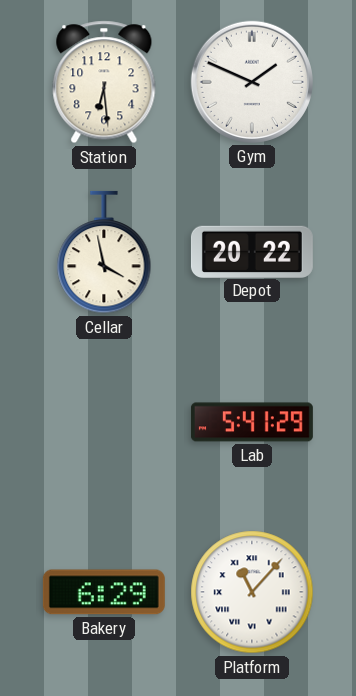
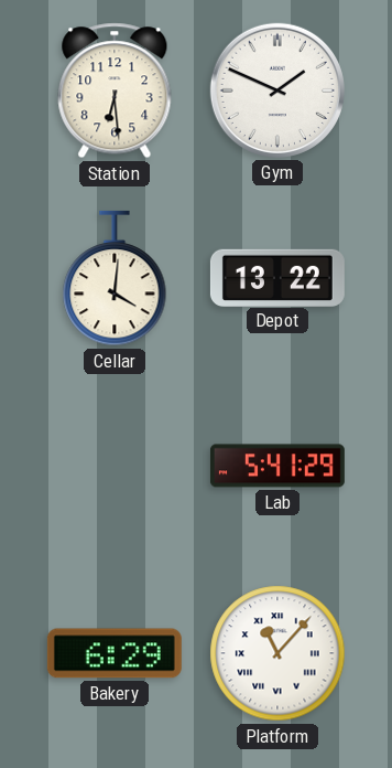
Cellar: 3:58 -> 4:01
Depot: 20:22 -> 13:22
